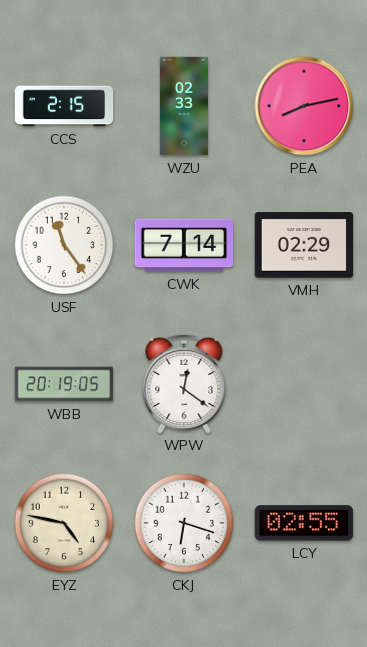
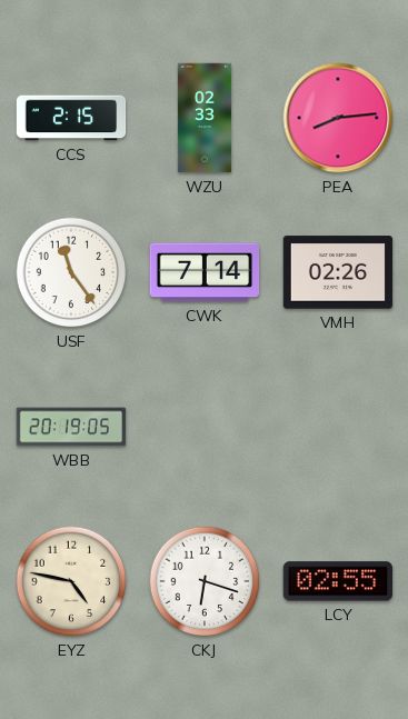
PEA: 8:13 -> 8:14
VMH: 02:29 -> 02:26
WPW: 12:21 -> none
